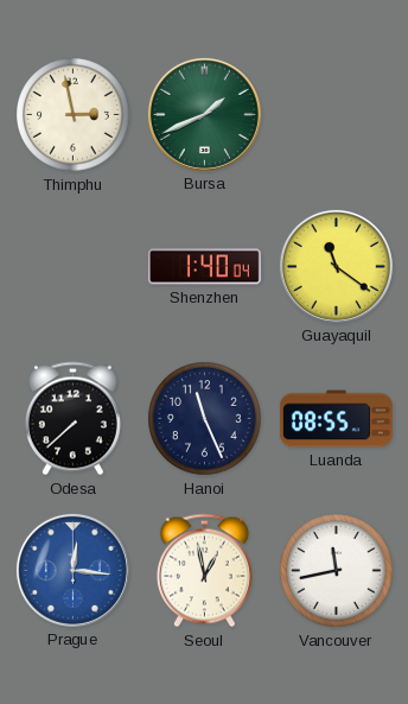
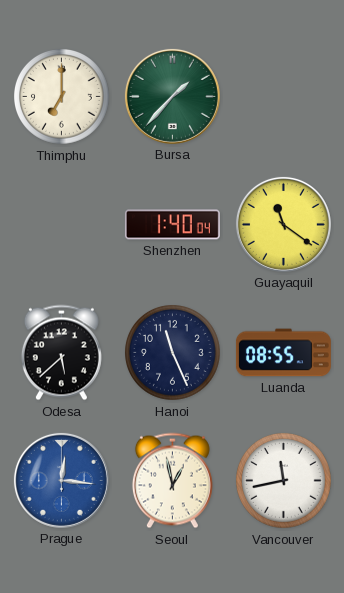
Thimphu: 2:58 -> 7:00
Bursa: 1:41 -> 1:37
Odesa: 7:38 -> 5:38
